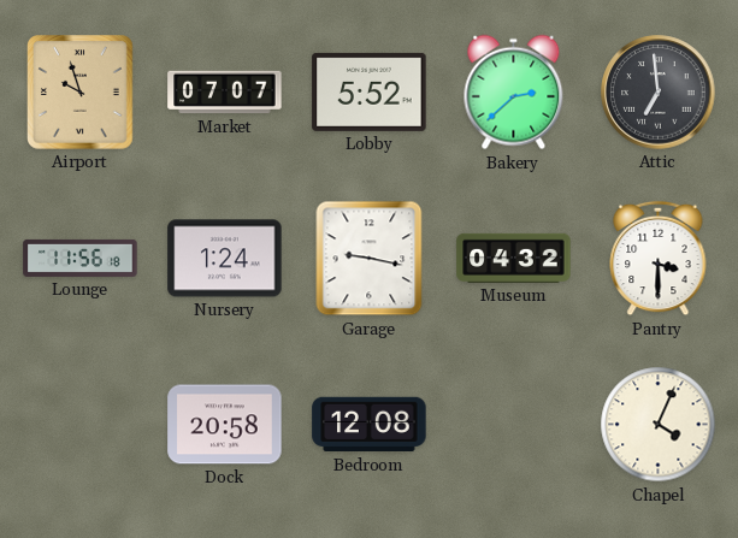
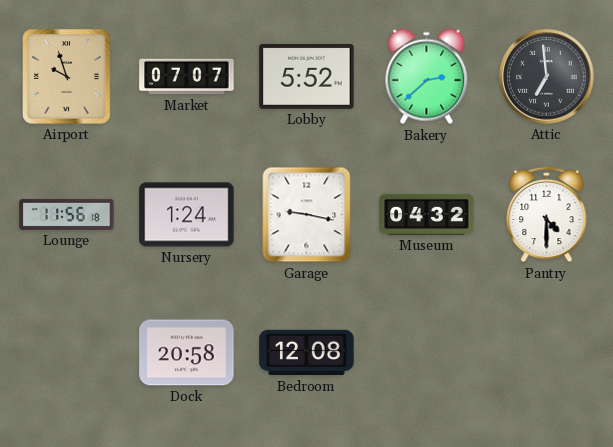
Pantry: 3:30 -> 4:30
Chapel: 4:04 -> none
